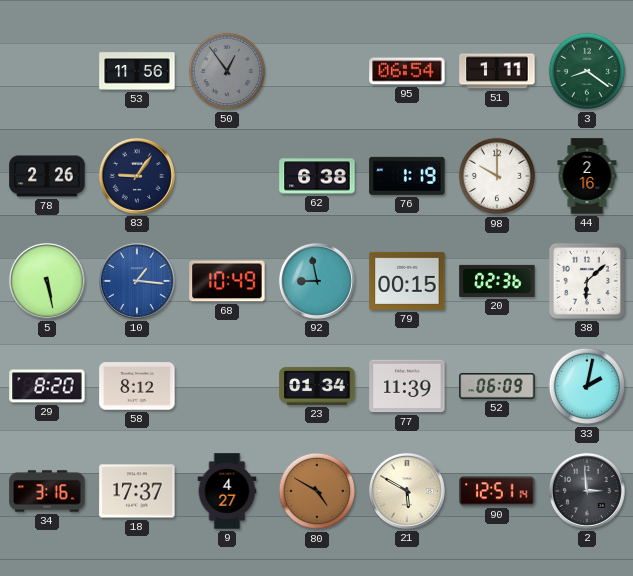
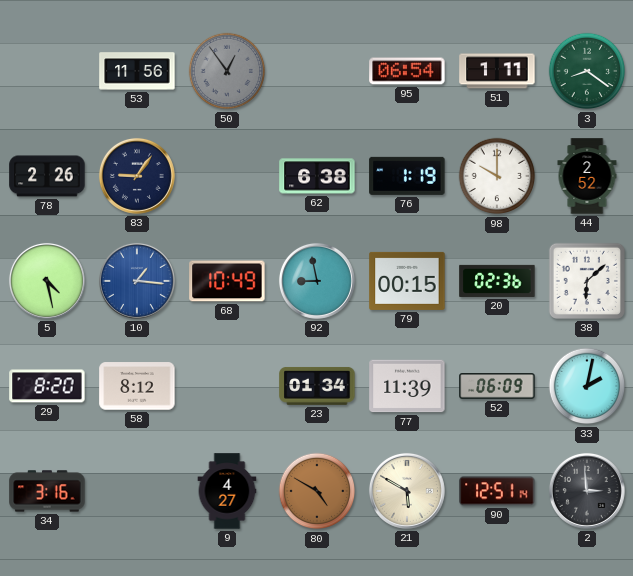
44: 2:16 -> 2:52
5: 5:28 -> 4:28
18: 17:37 -> none
